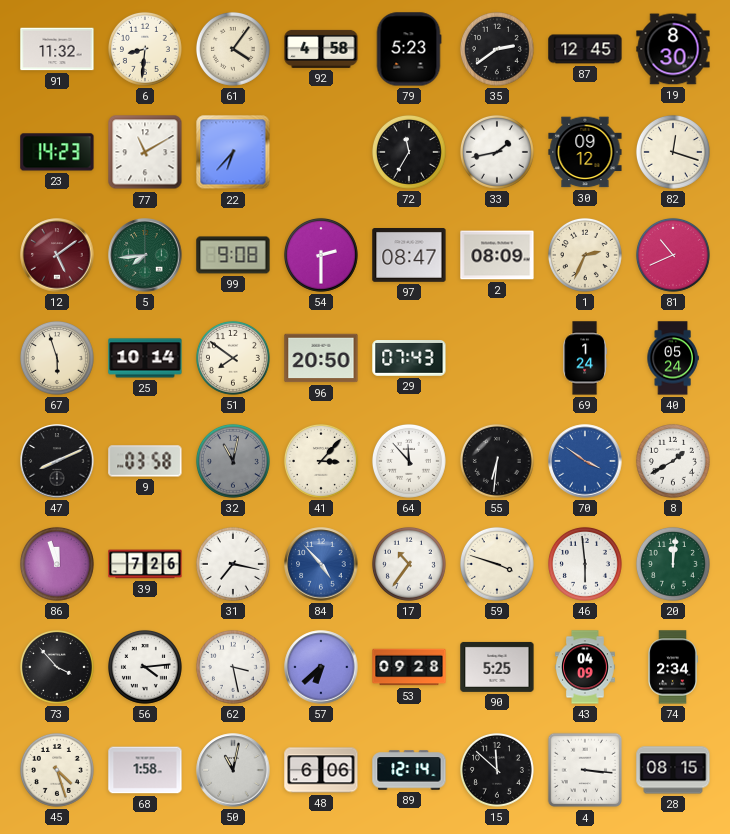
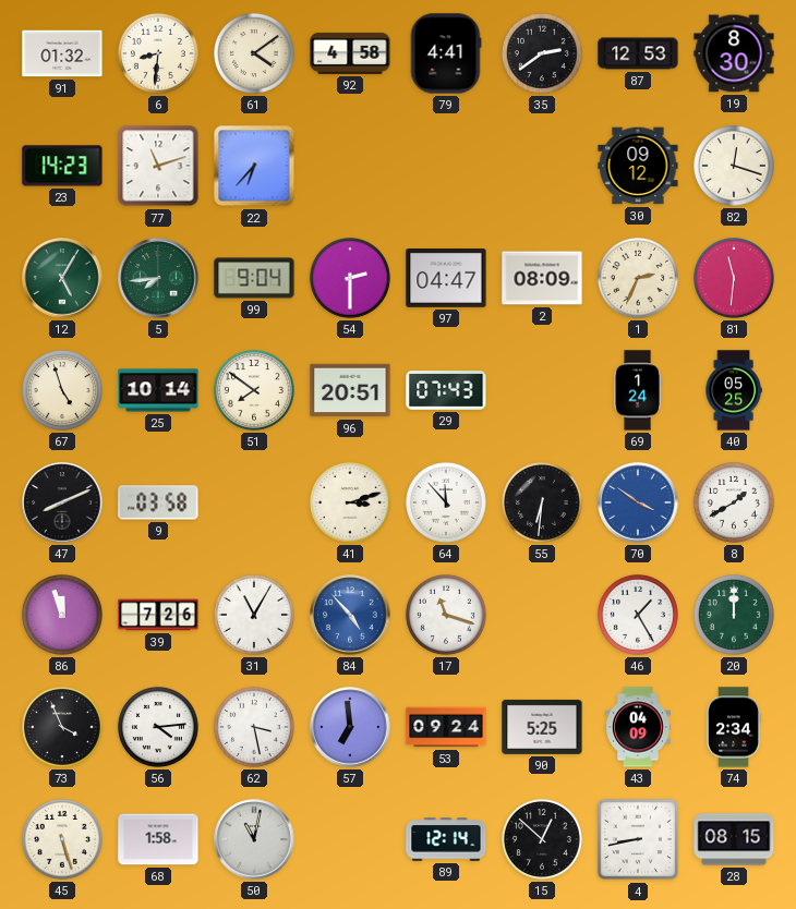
91: 11:32 -> 01:32
61: 4:06 -> 4:09
79: 5:23 -> 4:41
87: 12:45 -> 12:53
77: 11:10 -> 11:12
72: 11:35 -> none
33: 1:43 -> none
12: 5:09 -> 5:05
12 dial: burgundy -> green
99: 9:08 -> 9:04
97: 08:47 -> 04:47
81: 10:41 -> 11:31
67: 5:57 -> 4:57
96: 20:50 -> 20:51
40: 05:24 -> 05:25
32: 11:02 -> none
41: 3:07 -> 3:12
31: 7:17 -> 11:05
17: 10:36 -> 11:18
59: 3:48 -> none
46: 5:59 -> 1:25
20: 12:01 -> 12:00
73: 3:53 -> 3:56
57: 6:38 -> 6:59
53: 09:28 -> 09:24
45: 4:27 -> 5:27
48: 6:06 -> none
15: 11:52 -> 12:52
4: 3:16 -> 8:43
